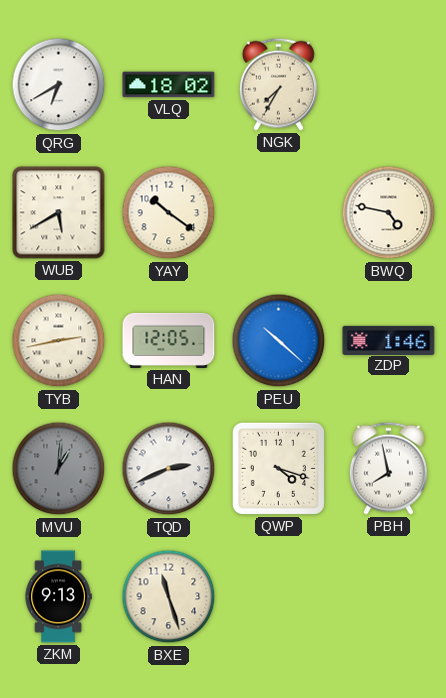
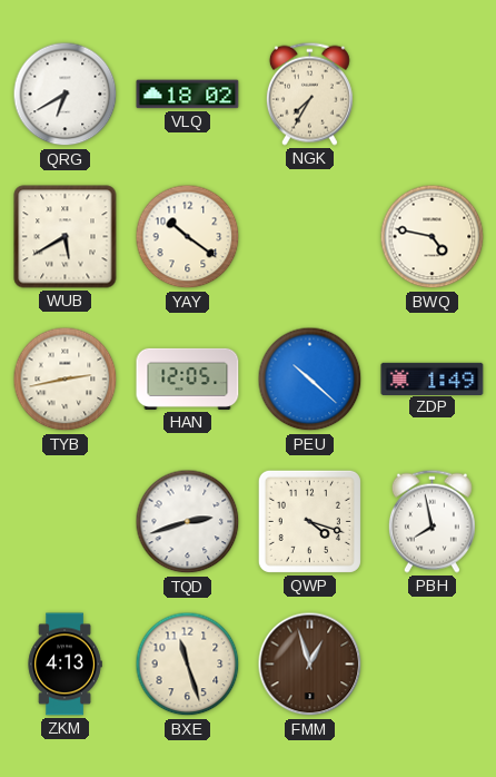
ZDP: 1:46 -> 1:49
MVU: 1:01 -> none
TQD: 2:41 -> 2:42
ZKM: 9:13 -> 4:13
FMM: none -> 12:57
